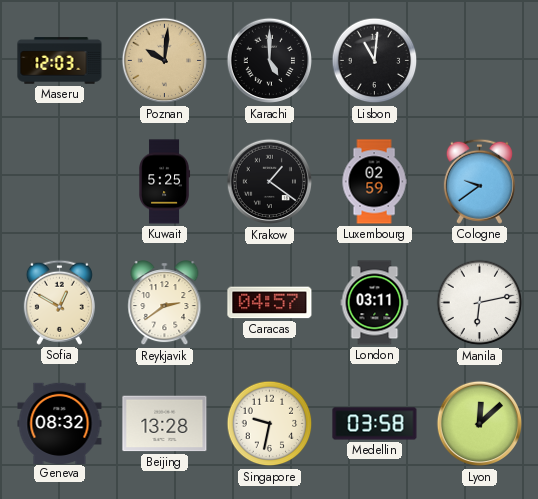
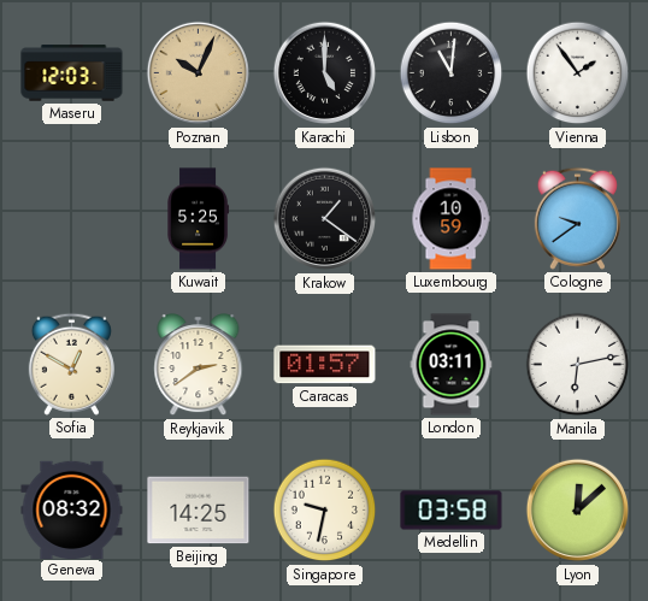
Poznan: 10:01 -> 10:04
Vienna: none -> 1:54
Luxembourg: 02:59 -> 10:59
Caracas: 04:57 -> 01:57
Beijing: 13:28 -> 14:25
